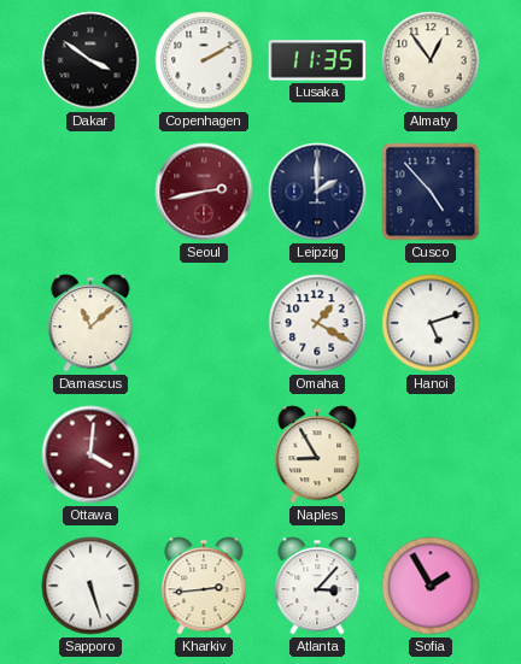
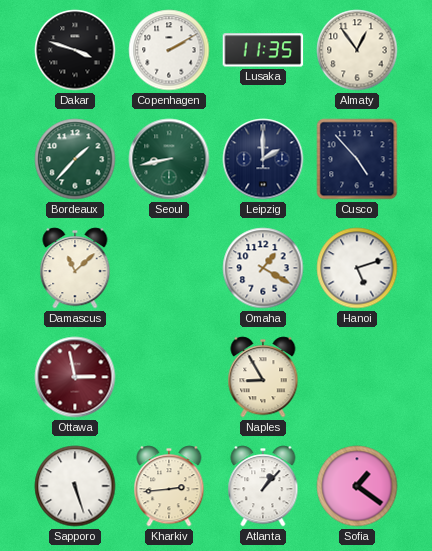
Dakar: 3:51 -> 3:48
Bordeaux: none -> 1:37
Seoul: 2:43 -> 8:43
Seoul dial: burgundy -> green
Ottawa: 4:01 -> 2:58
Atlanta: 3:07 -> 1:07
Sofia: 1:55 -> 1:21
